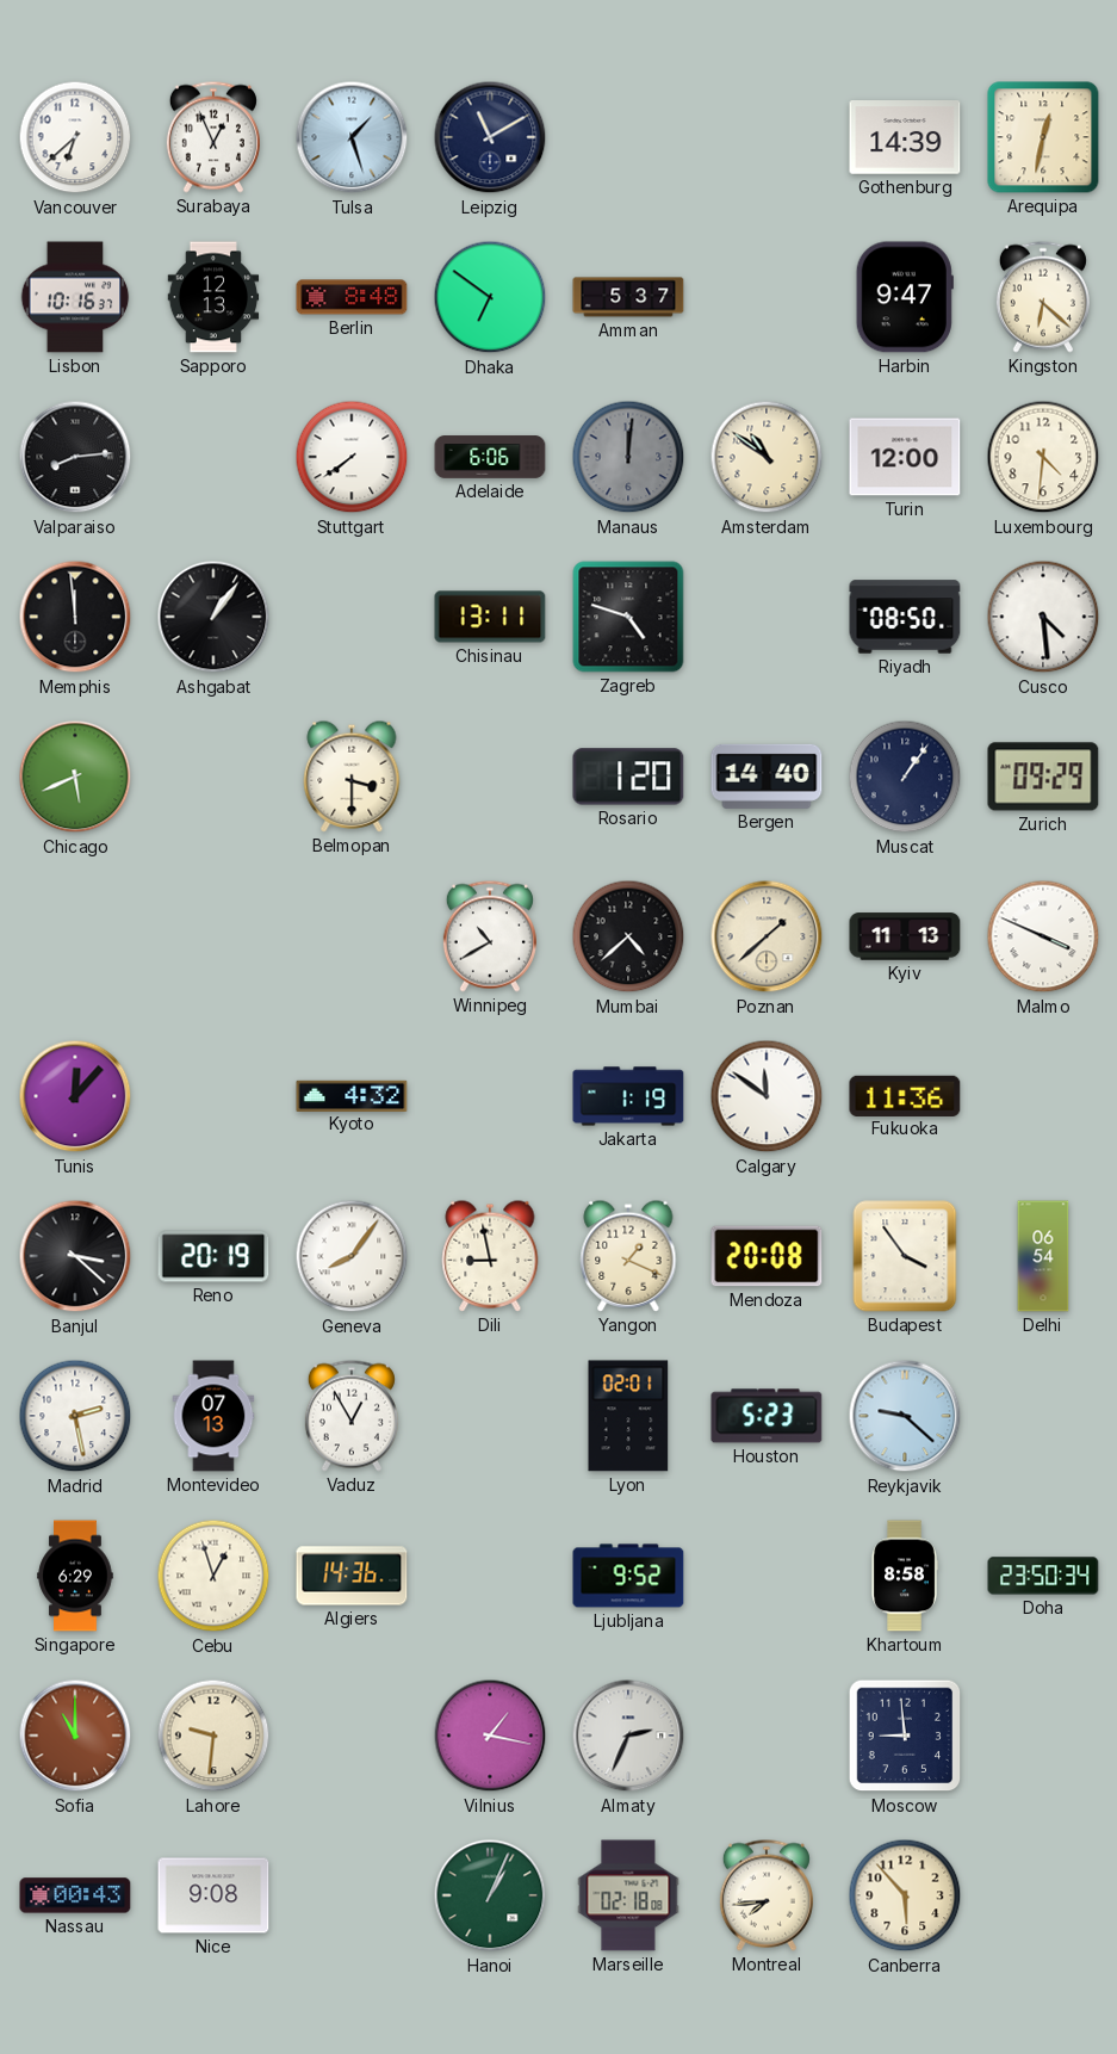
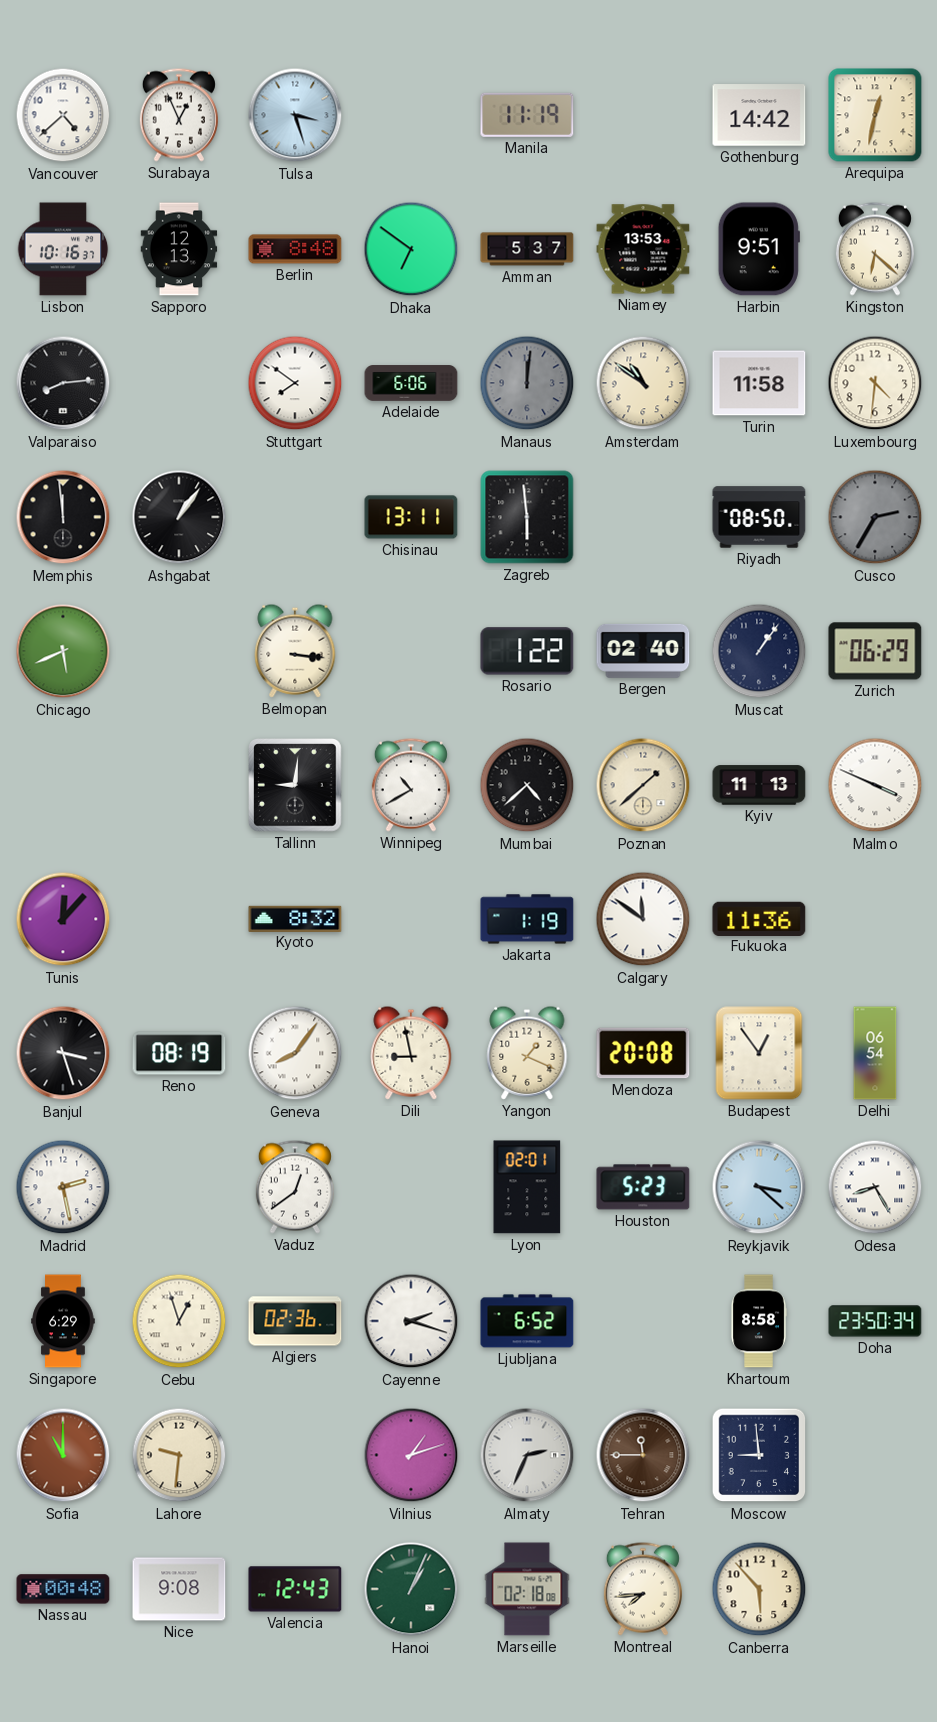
Vancouver: 6:38 -> 4:38
Tulsa: 1:27 -> 3:27
Leipzig: 11:10 -> none
Manila: none -> 11:19
Gothenburg: 14:39 -> 14:42
Niamey: none -> 13:53
Harbin: 9:47 -> 9:51
Stuttgart: 7:39 -> 7:51
Turin: 12:00 -> 11:58
Zagreb: 4:48 -> 5:59
Cusco: 4:29 -> 2:35
Cusco dial: white -> grey
Belmopan: 3:30 -> 3:16
Rosario: 1:20 -> 1:22
Bergen: 14:40 -> 02:40
Zurich: 09:29 -> 06:29
Tallinn: none -> 9:01
Kyoto: 4:32 -> 8:32
Banjul: 3:22 -> 3:27
Reno: 20:19 -> 08:19
Budapest: 3:54 -> 12:54
Montevideo: 07:13 -> none
Vaduz: 12:55 -> 12:39
Reykjavik: 9:22 -> 3:22
Odesa: none -> 8:25
Algiers: 14:36 -> 02:36
Cayenne: none -> 2:18
Ljubljana: 9:52 -> 6:52
Vilnius: 1:17 -> 1:12
Tehran: none -> 11:45
Nassau: 00:43 -> 00:48
Valencia: none -> 12:43
